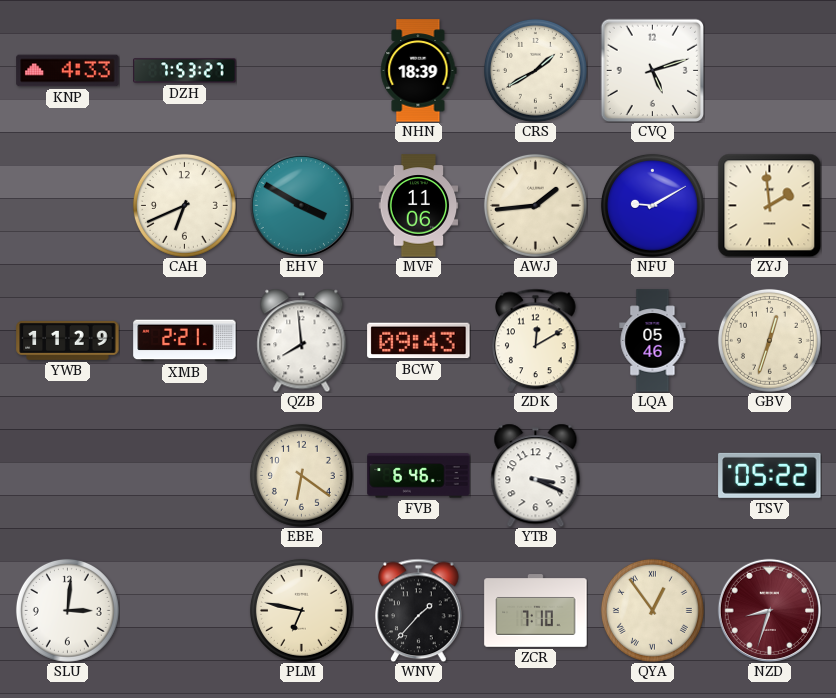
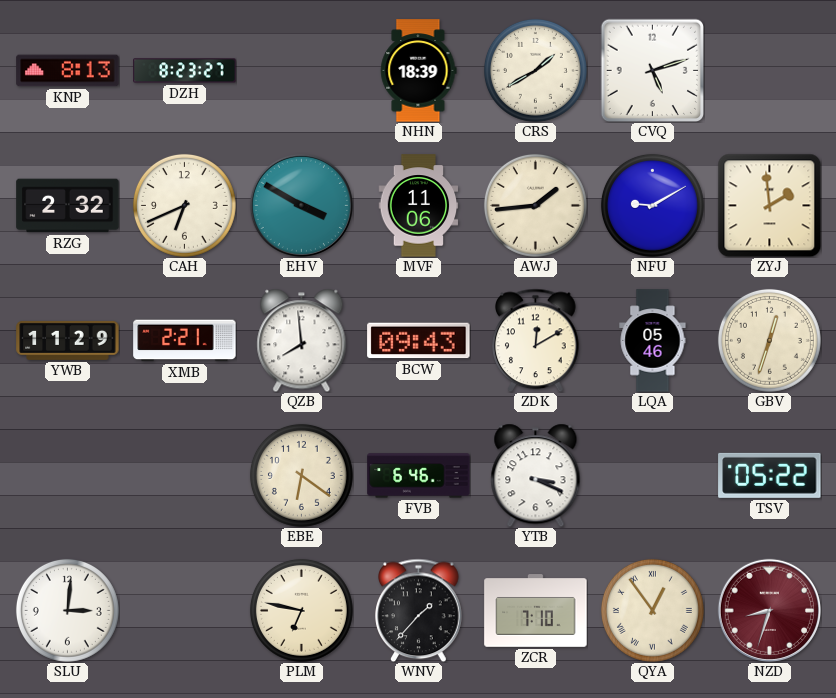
KNP: 4:33 -> 8:13
DZH: 7:53 -> 8:23
RZG: none -> 2:32
